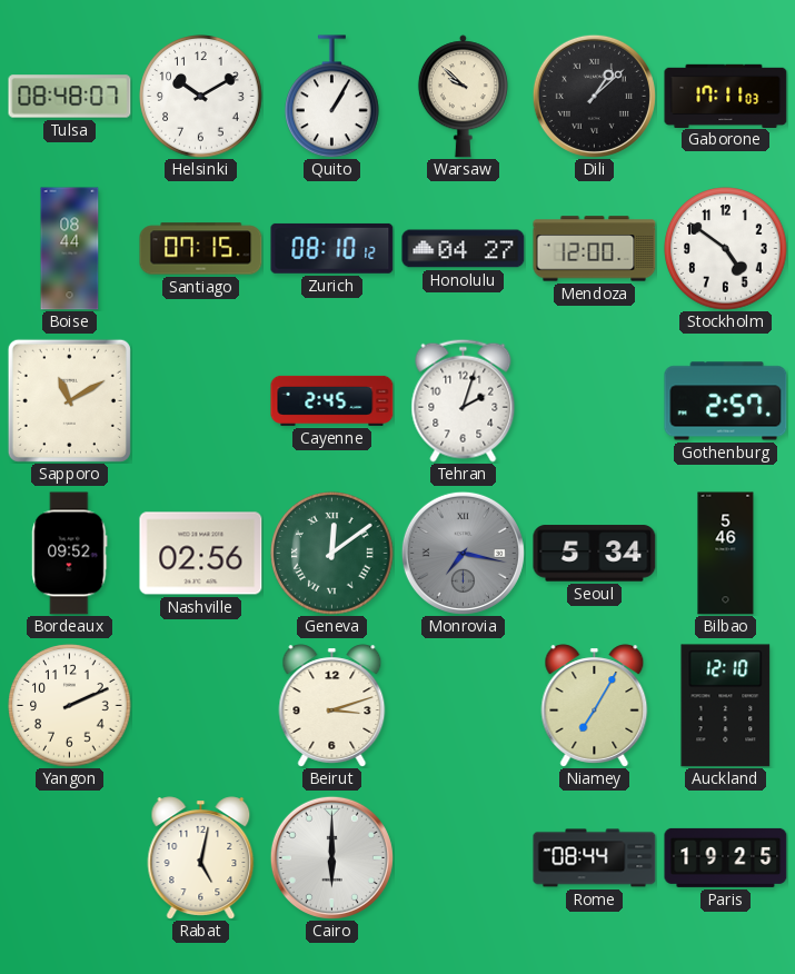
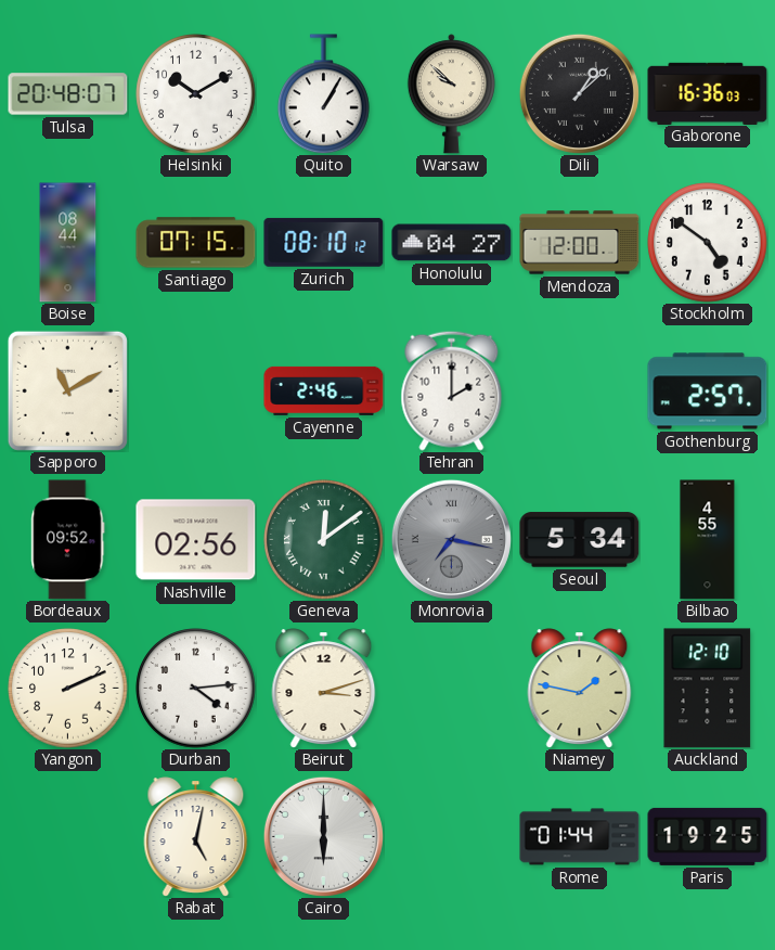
Tulsa: 08:48 -> 20:48
Gaborone: 17:11 -> 16:36
Cayenne: 2:45 -> 2:46
Tehran: 2:03 -> 2:00
Bilbao: 5:46 -> 4:55
Durban: none -> 4:14
Niamey: 7:05 -> 1:47
Rome: 08:44 -> 01:44
